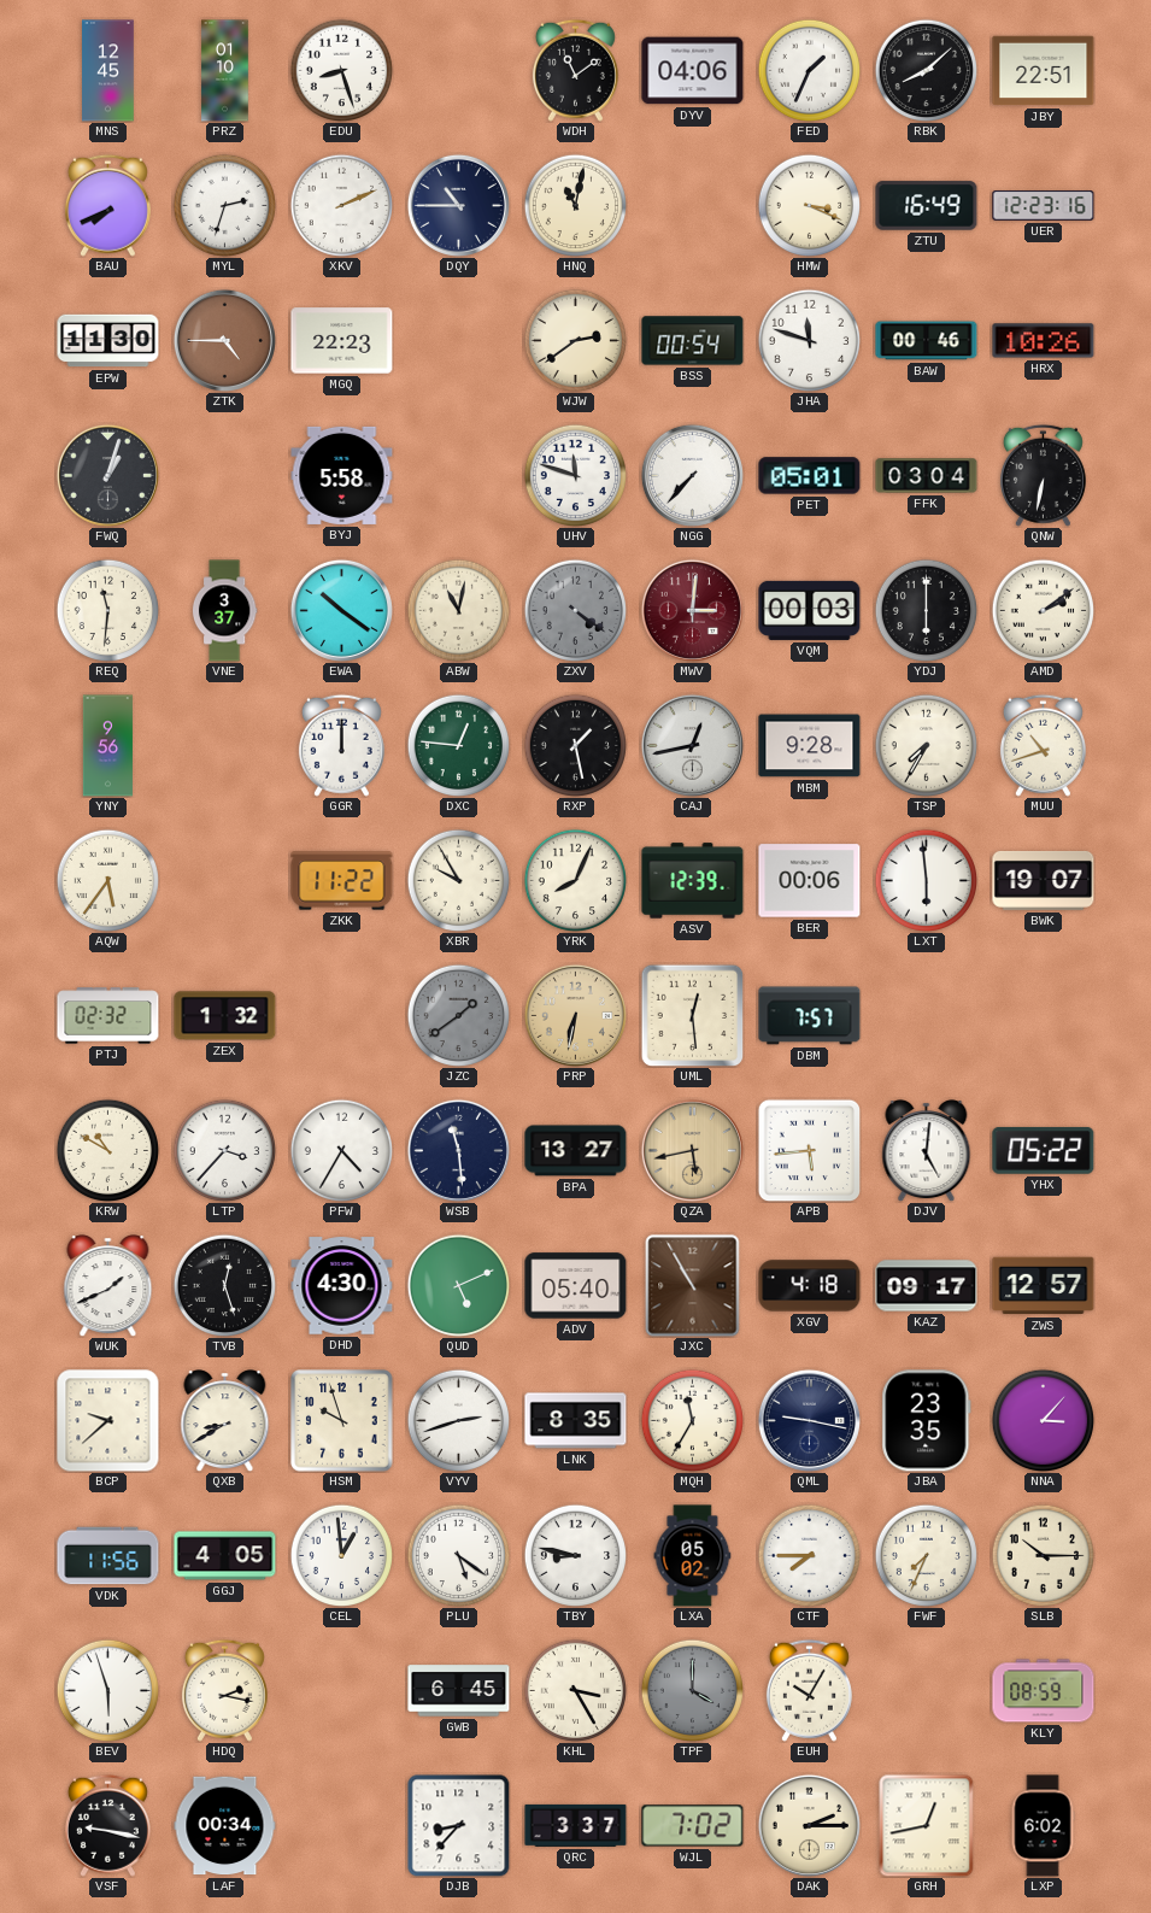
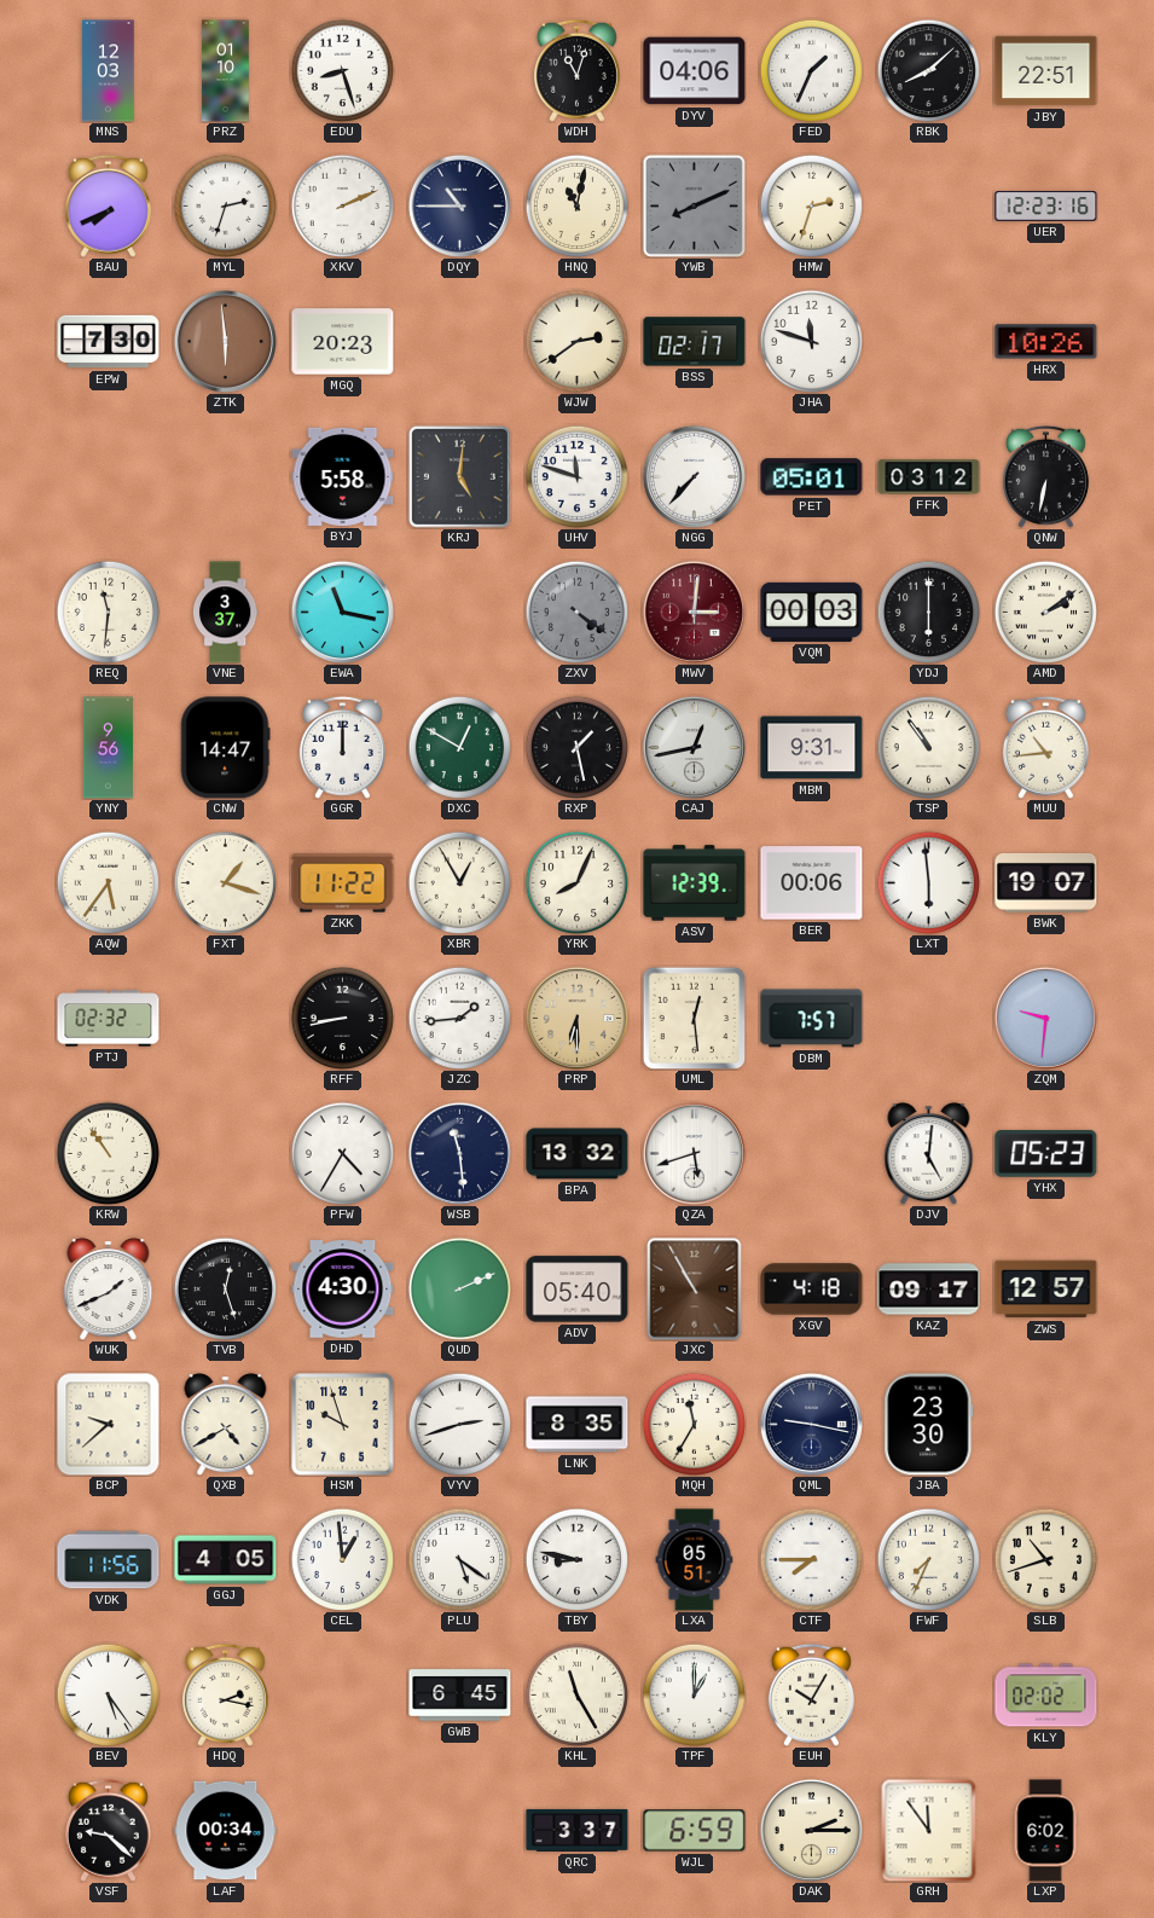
MNS: 12:45 -> 12:03
WDH: 11:09 -> 11:03
YWB: none -> 8:11
HMW: 3:19 -> 2:33
ZTU: 16:49 -> none
EPW: 11:30 -> 7:30
ZTK: 4:45 -> 5:59
MGQ: 22:23 -> 20:23
BSS: 00:54 -> 02:17
BAW: 00:46 -> none
FWQ: 1:03 -> none
KRJ: none -> 5:01
FFK: 03:04 -> 03:12
EWA: 10:21 -> 11:17
ABW: 11:02 -> none
CNW: none -> 14:47
DXC: 12:46 -> 12:50
MBM: 9:28 -> 9:31
TSP: 7:35 -> 10:54
MUU: 10:42 -> 10:44
FXT: none -> 1:18
XBR: 9:55 -> 12:55
ZEX: 1:32 -> none
RFF: none -> 8:43
JZC: 1:39 -> 1:44
JZC dial: grey -> white
PRP: 6:32 -> 6:30
ZQM: none -> 9:31
KRW: 10:50 -> 10:54
LTP: 3:37 -> none
BPA: 13:27 -> 13:32
QZA: 5:43 -> 5:42
QZA dial: champagne -> white
APB: 5:44 -> none
YHX: 05:22 -> 05:23
QUD: 5:11 -> 2:11
QXB: 8:40 -> 4:40
JBA: 23:35 -> 23:30
NNA: 3:07 -> none
LXA: 05:02 -> 05:51
SLB: 10:15 -> 10:42
BEV: 5:57 -> 5:24
KHL: 3:25 -> 11:25
TPF: 4:00 -> 1:00
TPF dial: grey -> white
KLY: 08:59 -> 02:02
VSF: 9:17 -> 9:22
DJB: 8:37 -> none
WJL: 7:02 -> 6:59
GRH: 12:43 -> 11:54
